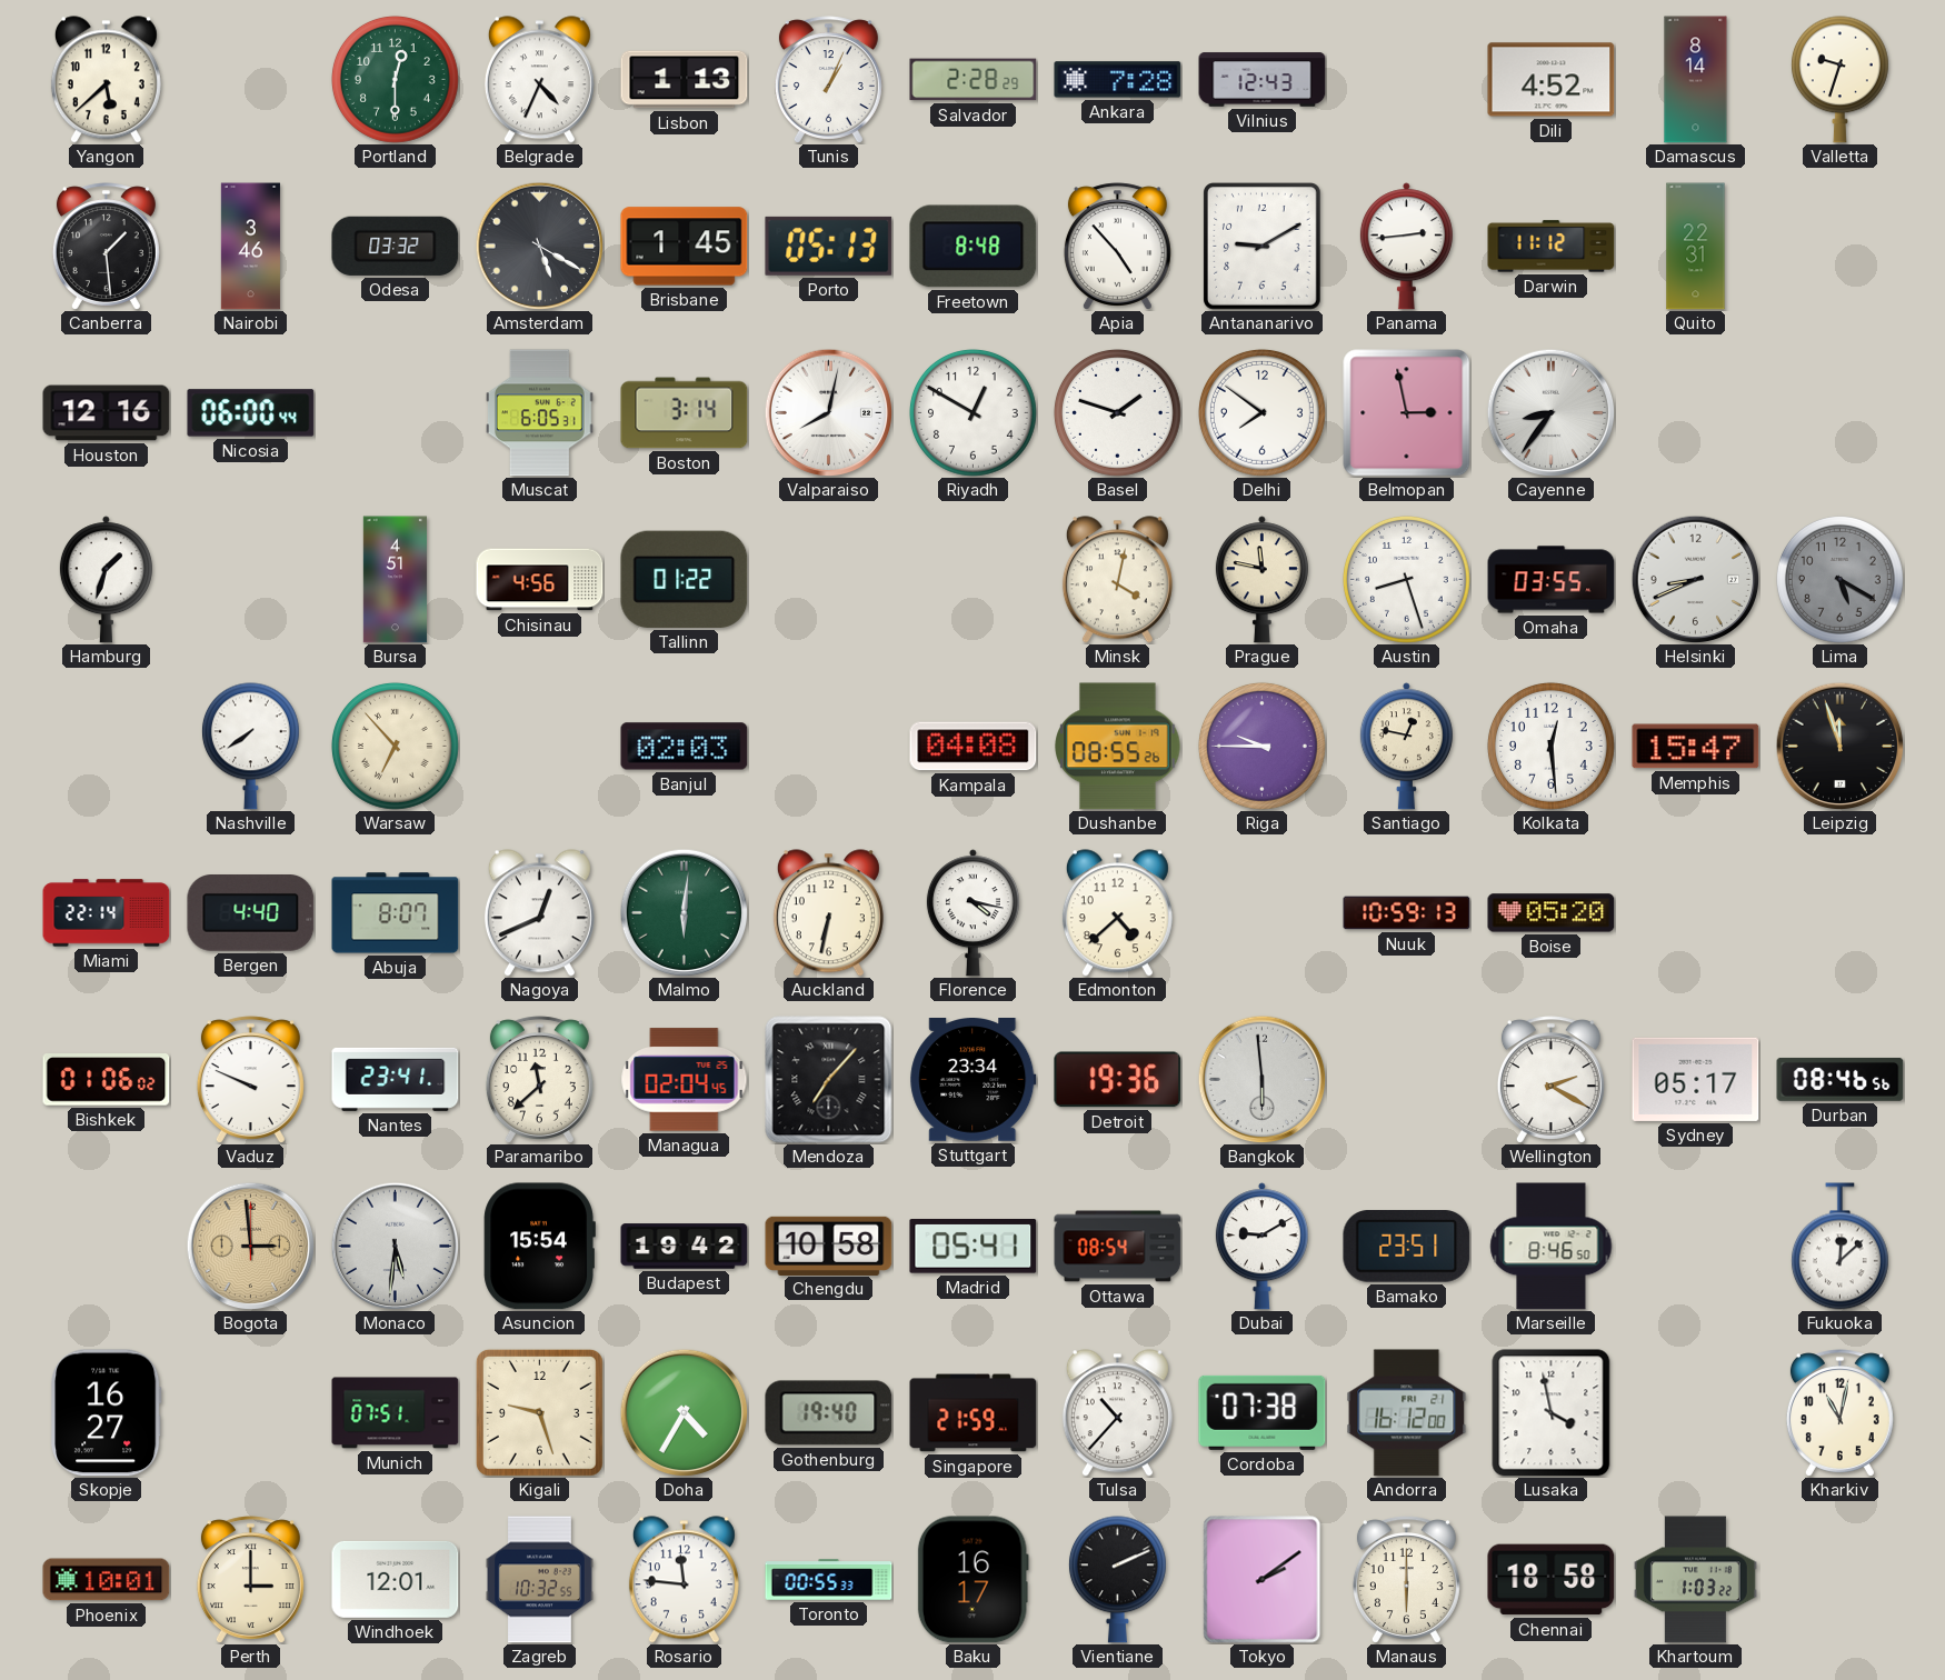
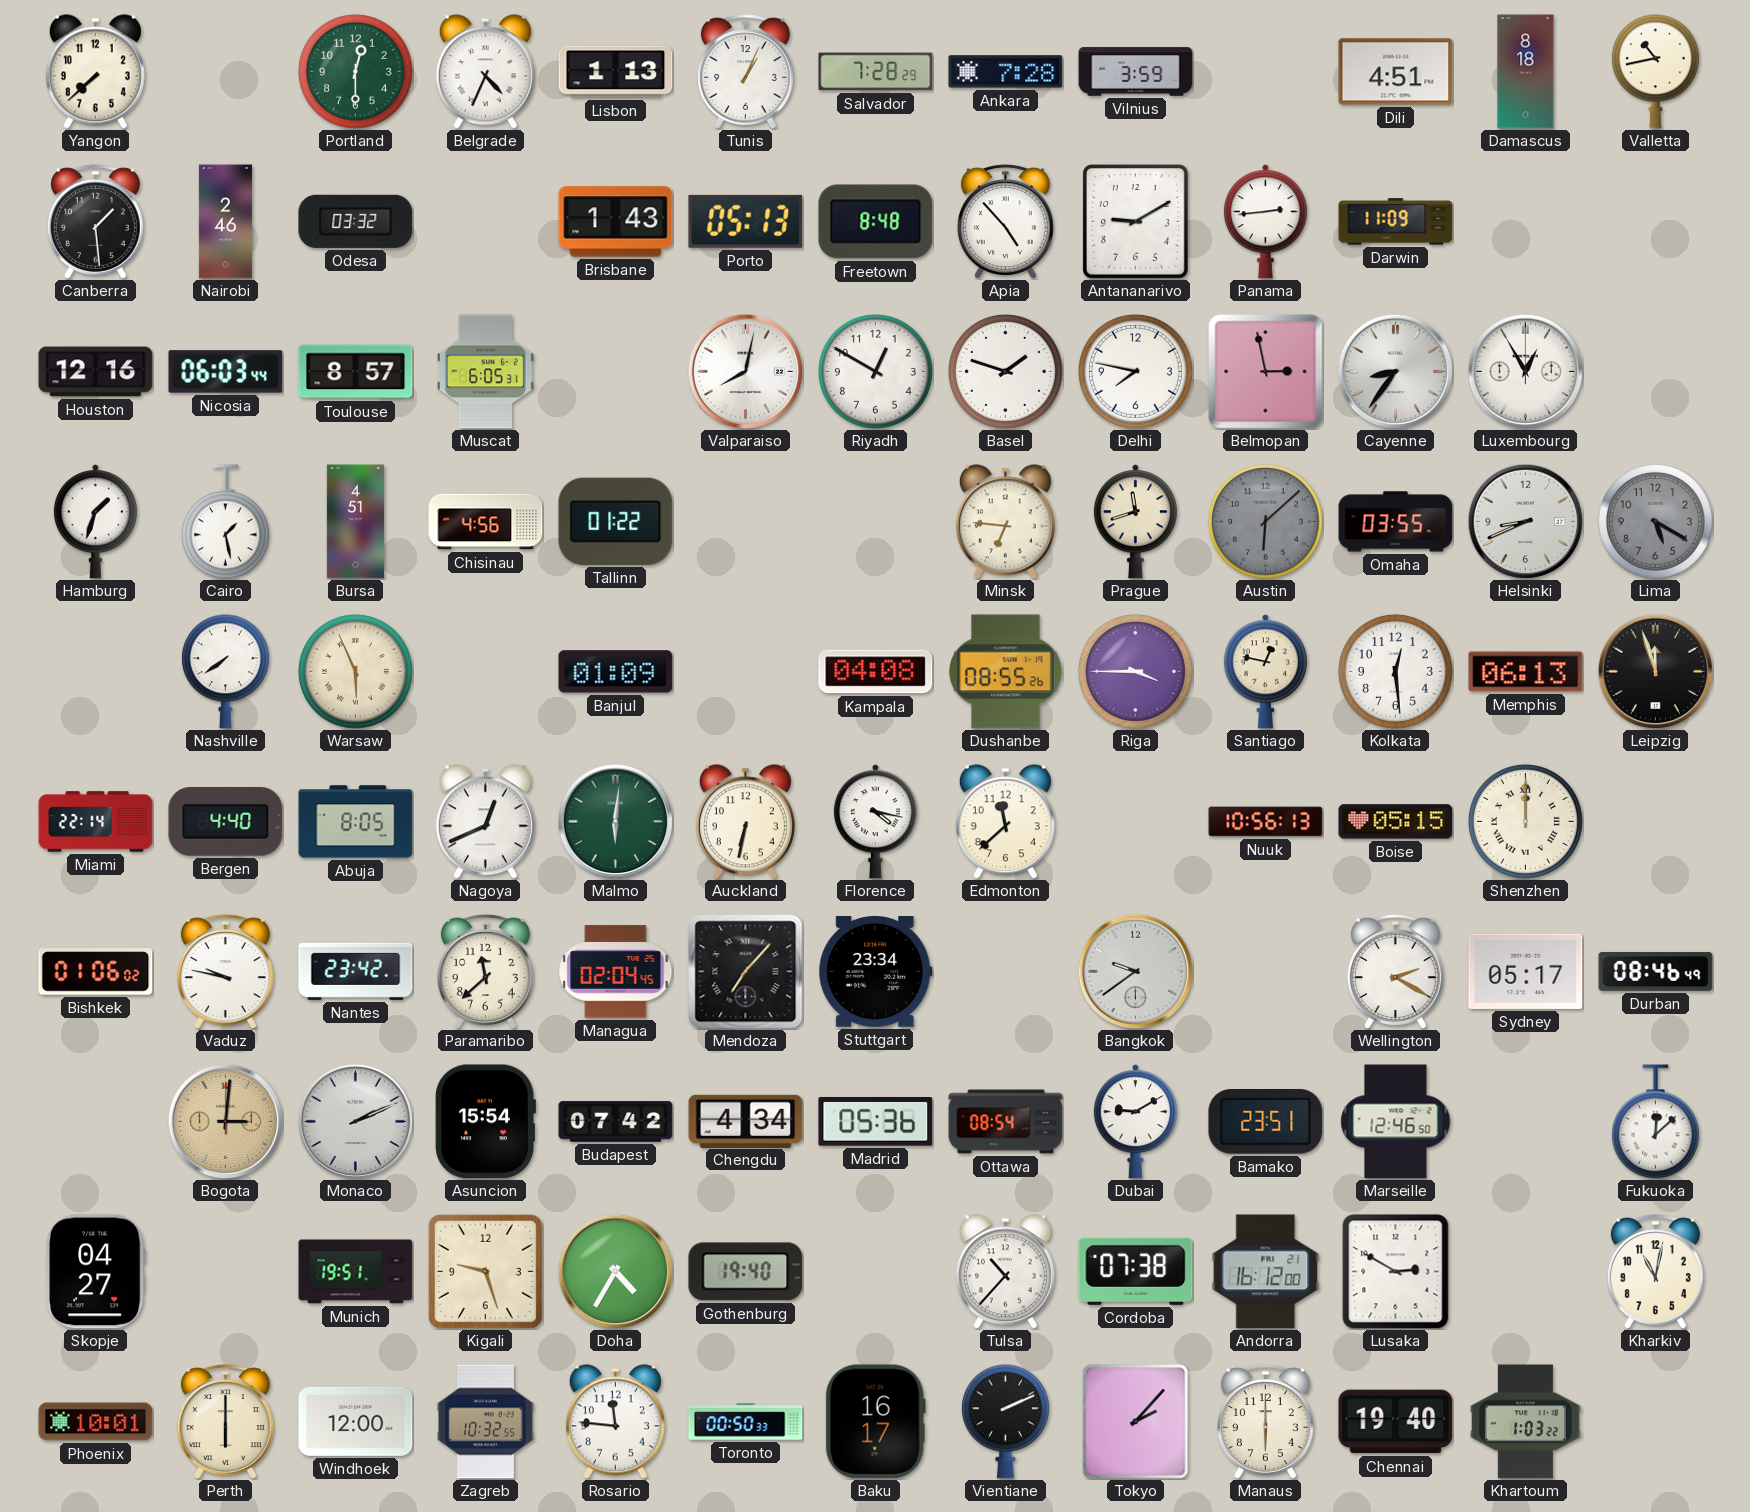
Yangon: 5:38 -> 7:38
Salvador: 2:28 -> 7:28
Vilnius: 12:43 -> 3:59
Dili: 4:52 -> 4:51
Damascus: 8:14 -> 8:18
Valletta: 9:33 -> 10:43
Nairobi: 3:46 -> 2:46
Amsterdam: 5:20 -> none
Brisbane: 1:45 -> 1:43
Darwin: 11:12 -> 11:09
Quito: 22:31 -> none
Nicosia: 06:00 -> 06:03
Toulouse: none -> 8:57
Boston: 3:14 -> none
Delhi: 7:51 -> 7:47
Luxembourg: none -> 12:55
Cairo: none -> 1:28
Minsk: 4:02 -> 6:46
Prague: 11:47 -> 11:42
Austin: 8:27 -> 6:08
Austin dial: white -> grey
Warsaw: 6:53 -> 5:56
Banjul: 02:03 -> 01:09
Riga: 9:45 -> 3:45
Memphis: 15:47 -> 06:13
Abuja: 8:07 -> 8:05
Edmonton: 4:38 -> 11:38
Nuuk: 10:59 -> 10:56
Boise: 05:20 -> 05:15
Shenzhen: none -> 12:00
Vaduz: 9:49 -> 9:47
Nantes: 23:41 -> 23:42
Detroit: 19:36 -> none
Bangkok: 5:59 -> 9:39
Durban: 08:46:56 -> 08:46:49
Bogota: 2:59 -> 3:01
Monaco: 5:31 -> 2:11
Budapest: 19:42 -> 07:42
Chengdu: 10:58 -> 4:34
Madrid: 05:41 -> 05:36
Marseille: 8:46 -> 12:46
Skopje: 16:27 -> 04:27
Munich: 07:51 -> 19:51
Singapore: 21:59 -> none
Lusaka: 3:58 -> 2:50
Perth: 3:00 -> 6:00
Windhoek: 12:01 -> 12:00
Toronto: 00:55 -> 00:50
Tokyo: 2:09 -> 2:07
Chennai: 18:58 -> 19:40
